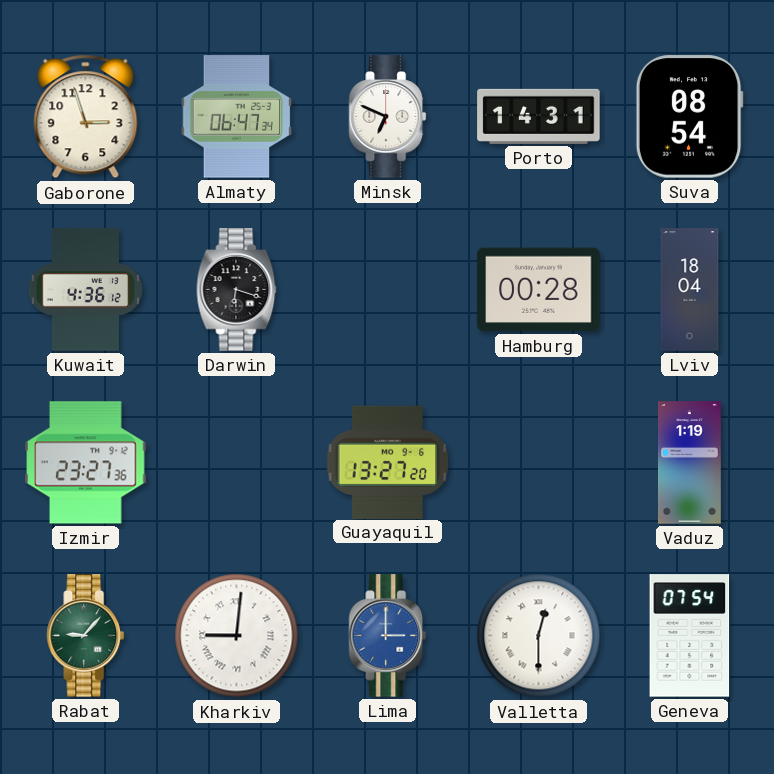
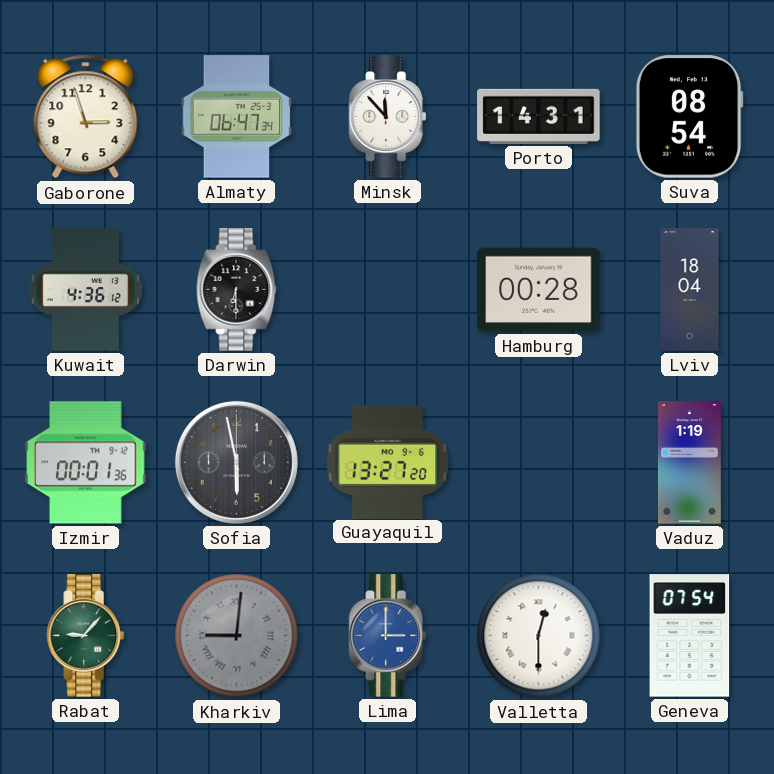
Minsk: 6:49 -> 11:53
Darwin: 6:18 -> 6:30
Izmir: 23:27 -> 00:01
Sofia: none -> 5:58
Kharkiv dial: white -> grey
